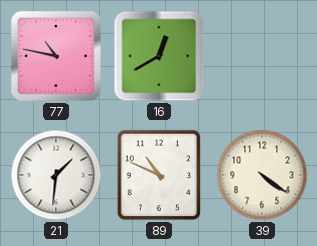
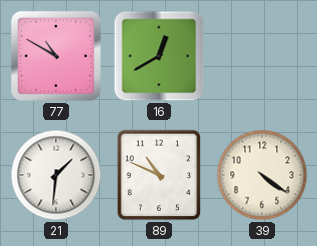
77: 10:47 -> 10:50
